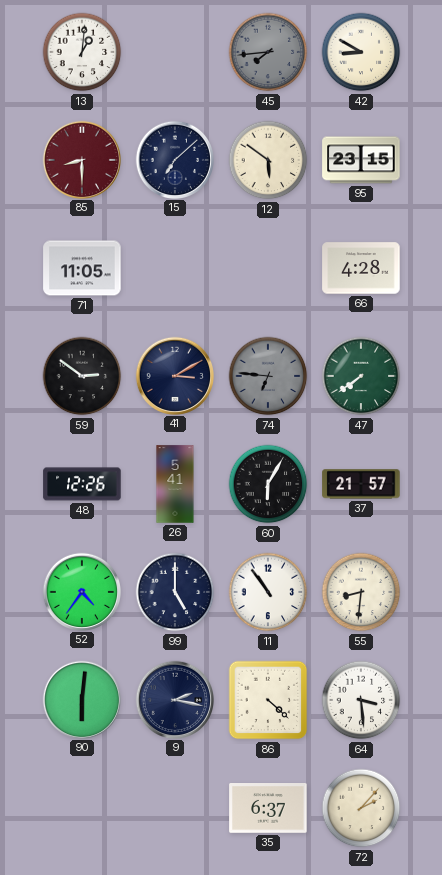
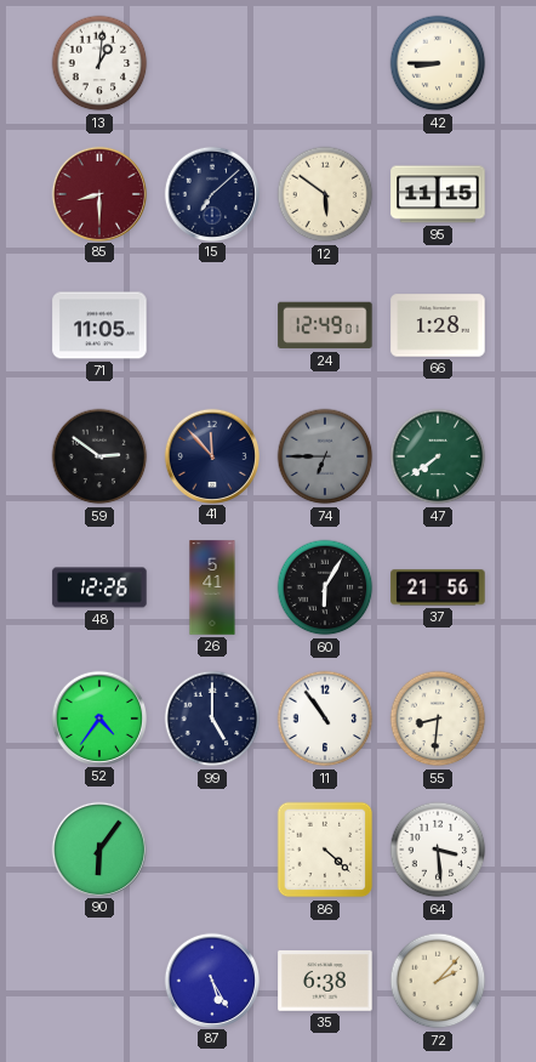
45: 7:44 -> none
42: 8:50 -> 8:45
95: 23:15 -> 11:15
24: none -> 12:49
66: 4:28 -> 1:28
41: 3:10 -> 11:53
74: 6:46 -> 6:45
37: 21:57 -> 21:56
90: 6:01 -> 6:06
9: 2:17 -> none
87: none -> 5:25
35: 6:37 -> 6:38
